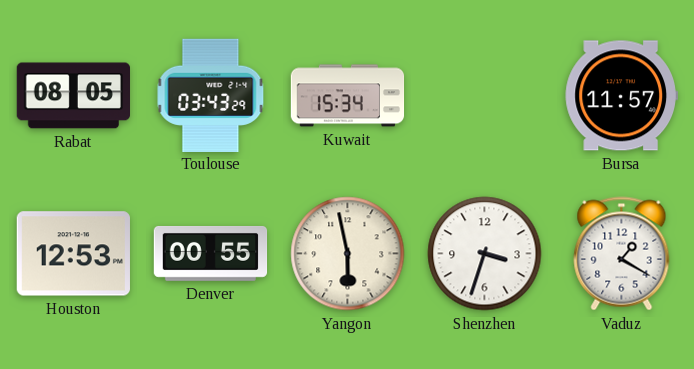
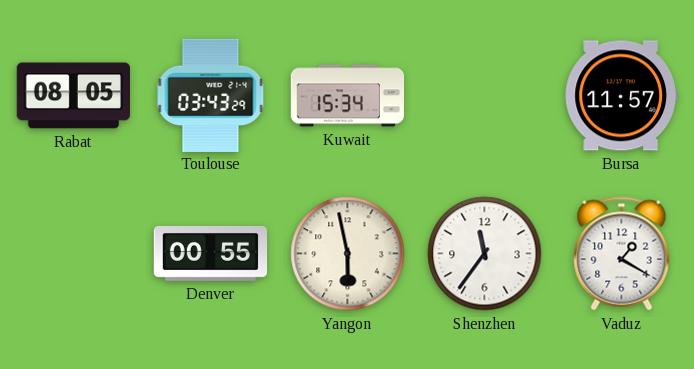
Houston: 12:53 -> none
Shenzhen: 3:33 -> 11:36
